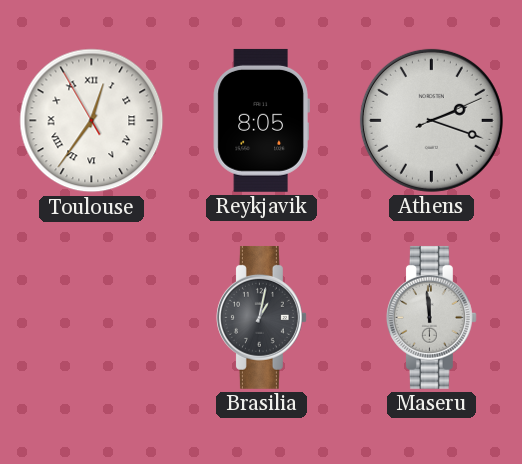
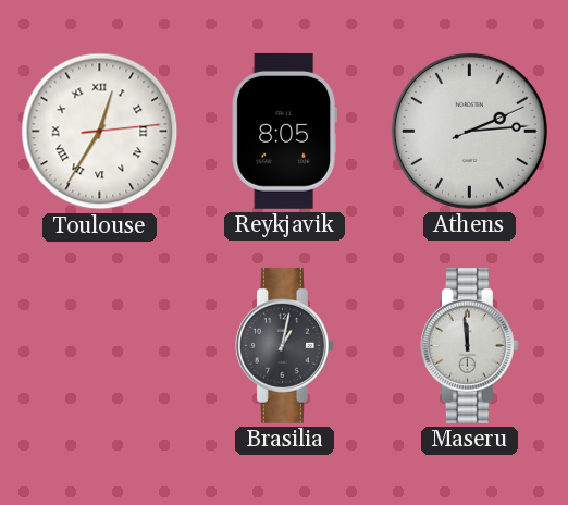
Toulouse: 12:35:55 -> 12:35:14
Athens: 2:18 -> 2:14
